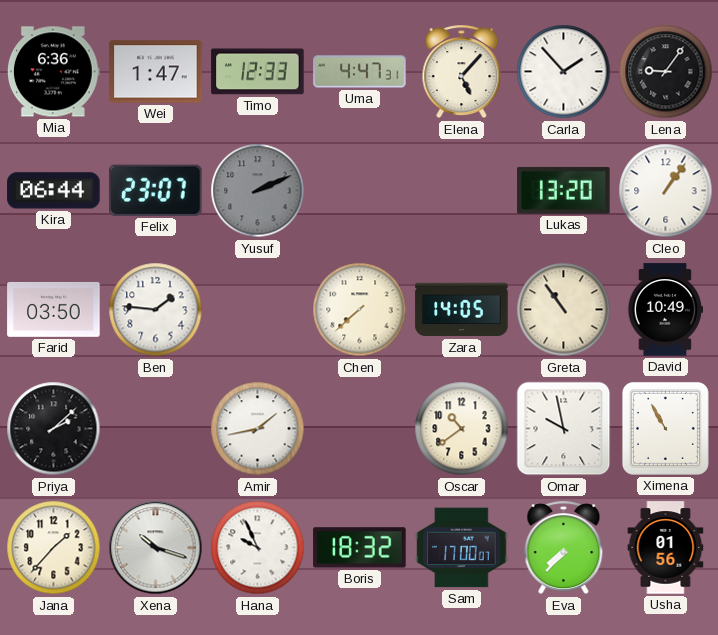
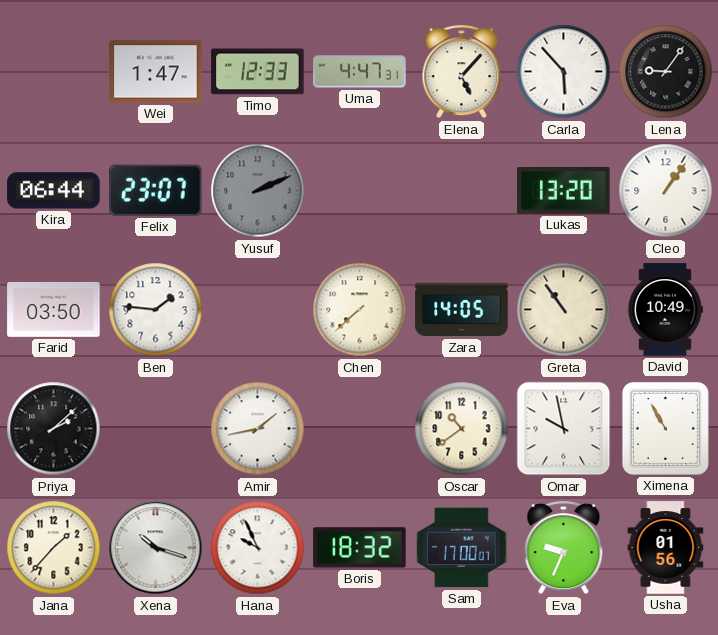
Mia: 6:36 -> none
Carla: 1:53 -> 5:53
Eva: 7:37 -> 9:34
